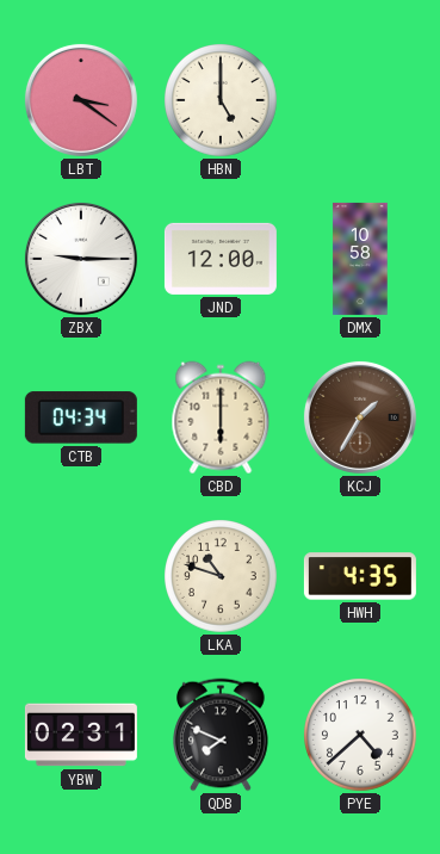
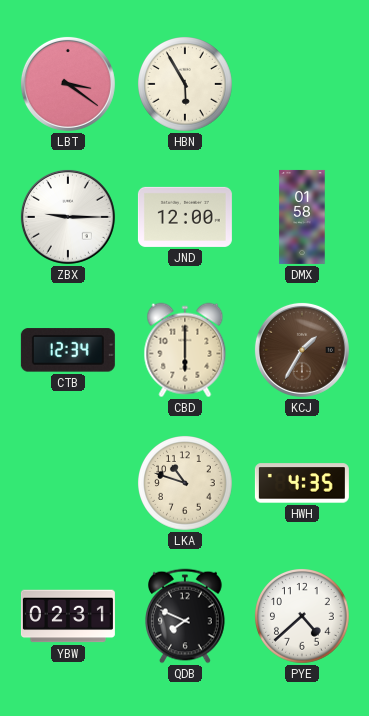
HBN: 5:00 -> 5:55
DMX: 10:58 -> 01:58
CTB: 04:34 -> 12:34
